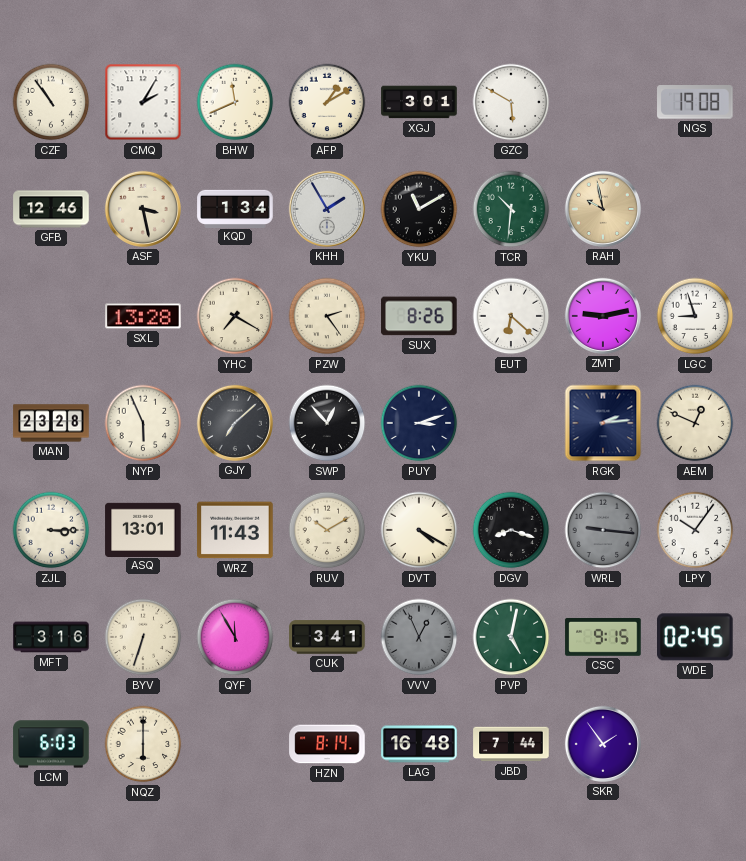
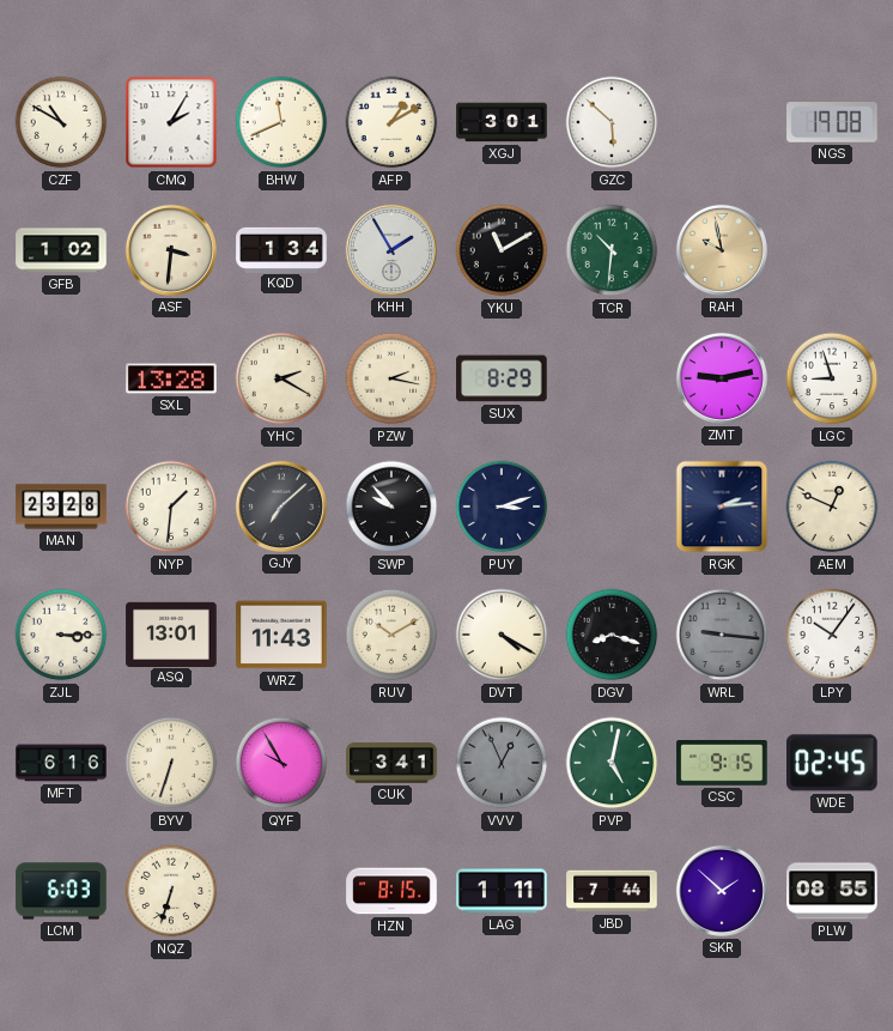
CZF: 10:54 -> 10:50
GZC: 5:50 -> 5:52
GFB: 12:46 -> 1:02
ASF: 3:28 -> 3:31
YHC: 7:20 -> 2:20
PZW: 2:24 -> 2:17
SUX: 8:26 -> 8:29
EUT: 6:22 -> none
NYP: 5:56 -> 1:31
SWP: 12:53 -> 9:53
MFT: 3:16 -> 6:16
QYF: 11:55 -> 9:55
NQZ: 6:00 -> 6:33
HZN: 8:14 -> 8:15
LAG: 16:48 -> 1:11
SKR: 1:54 -> 1:52
PLW: none -> 08:55
